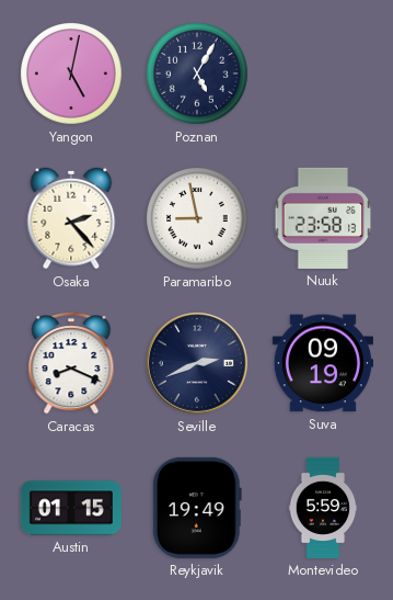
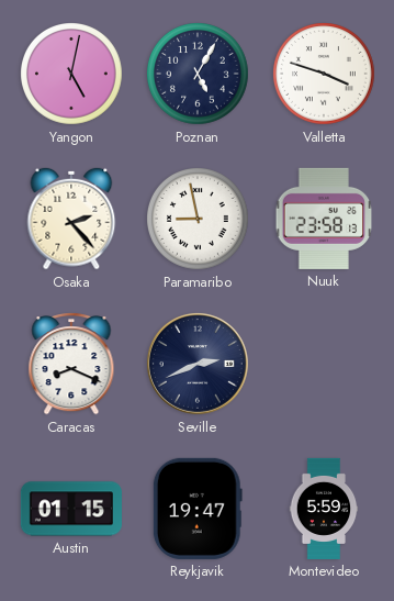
Valletta: none -> 3:48
Suva: 09:19 -> none
Reykjavik: 19:49 -> 19:47
